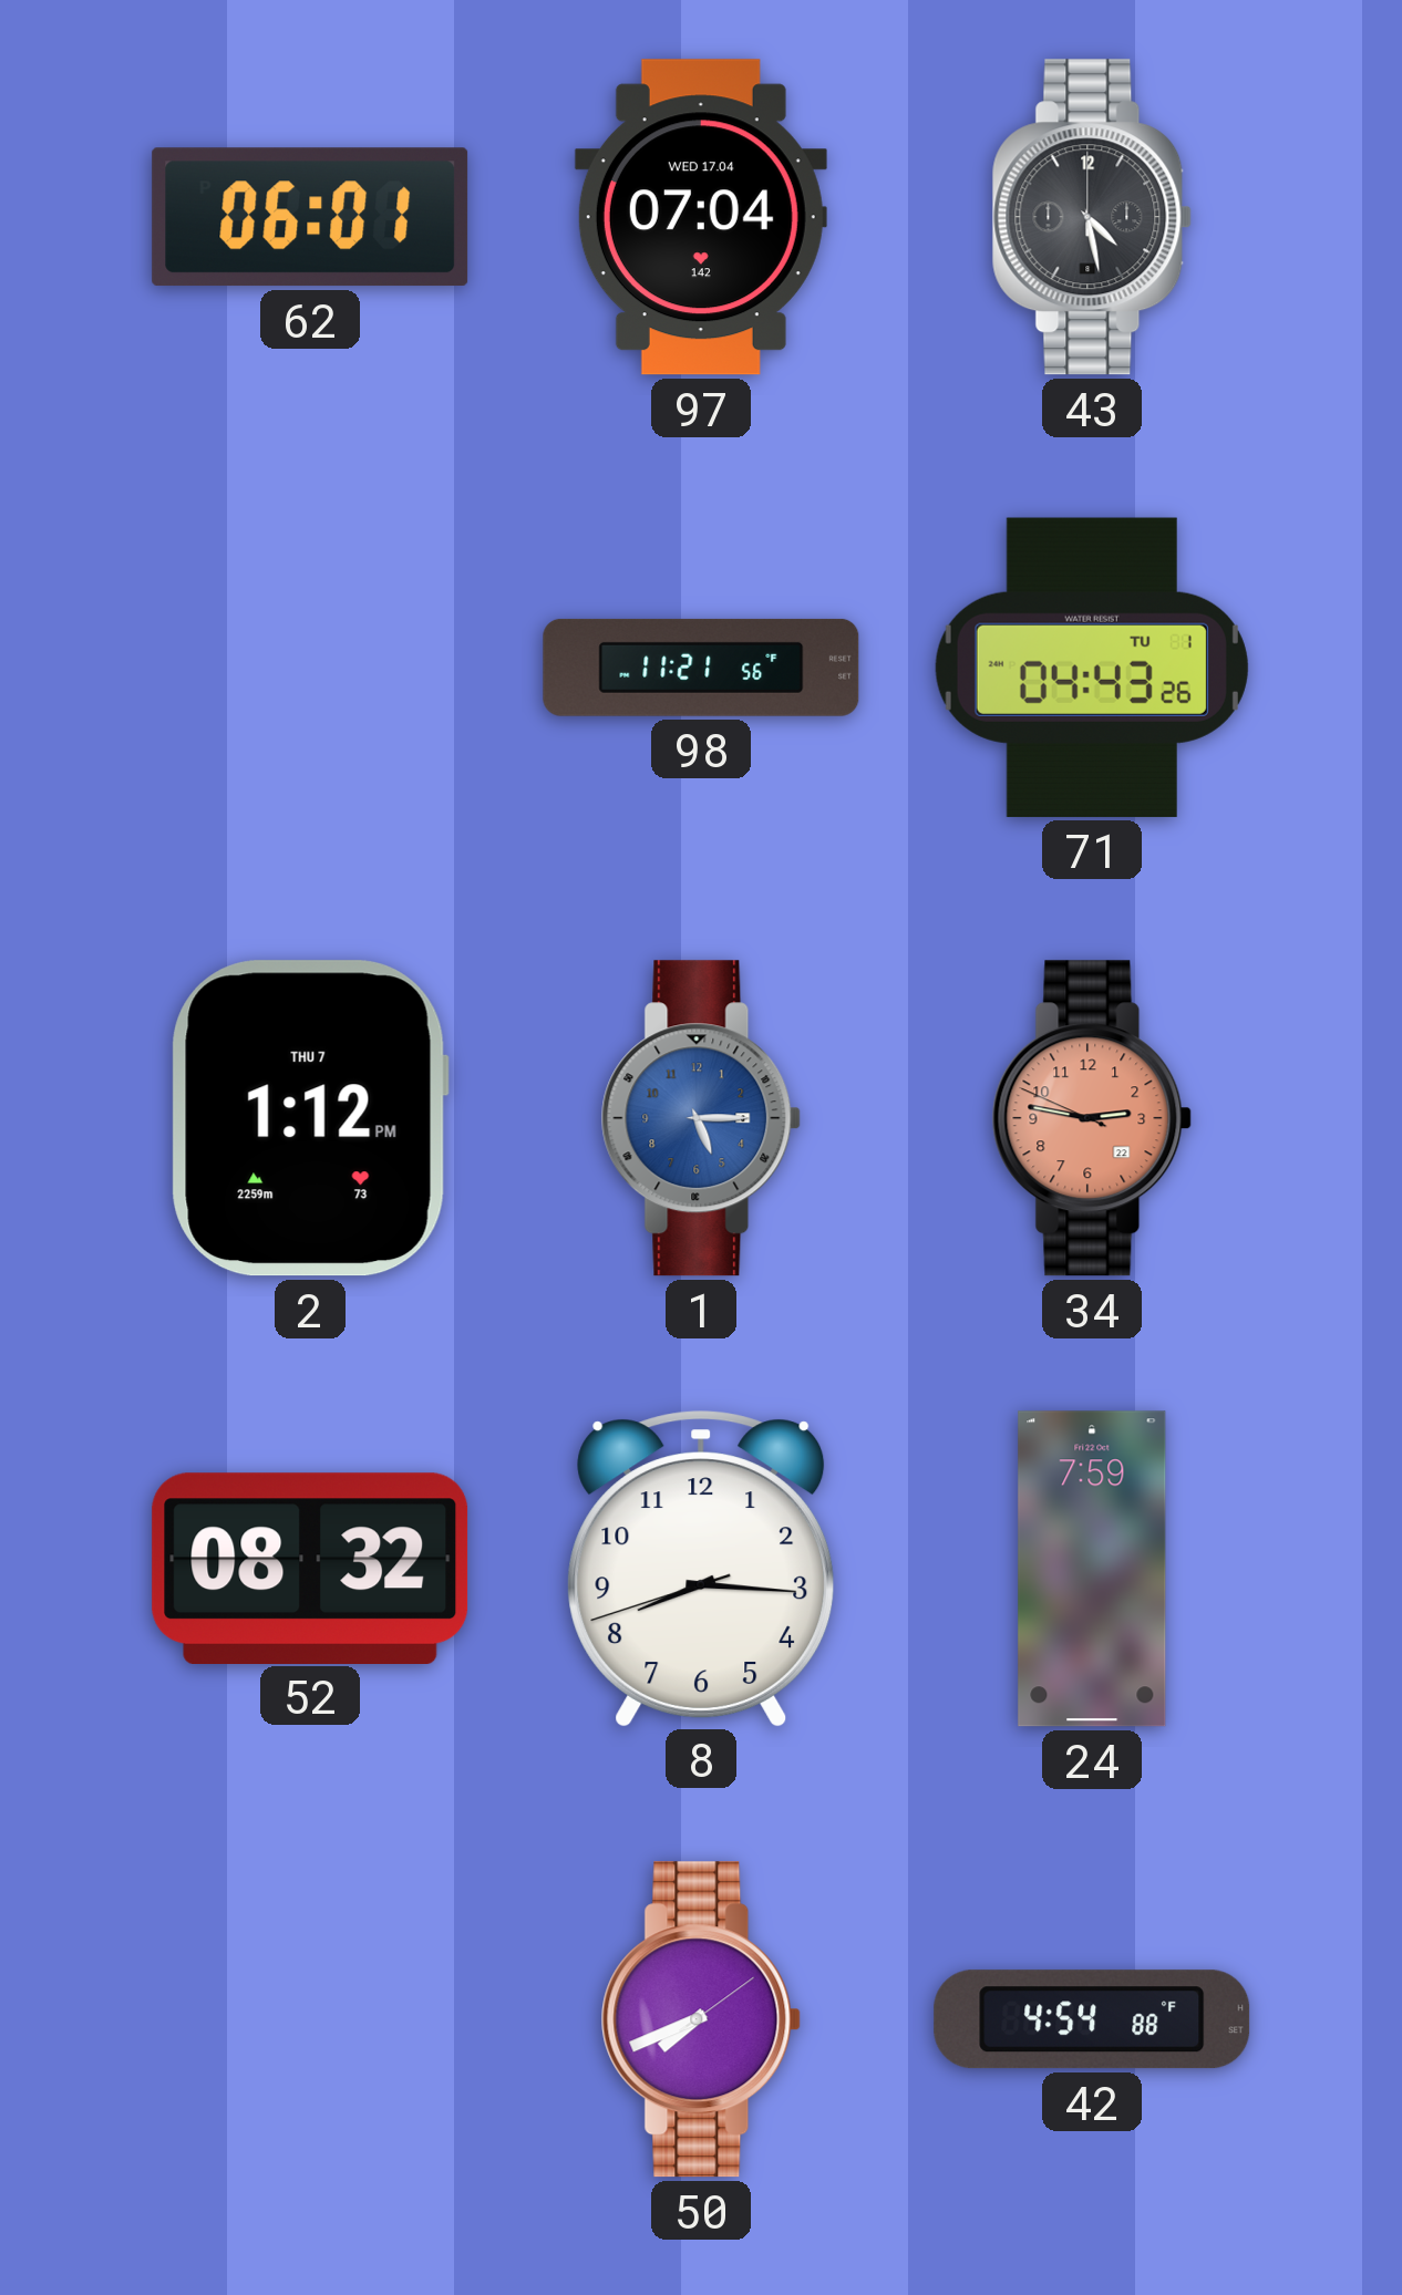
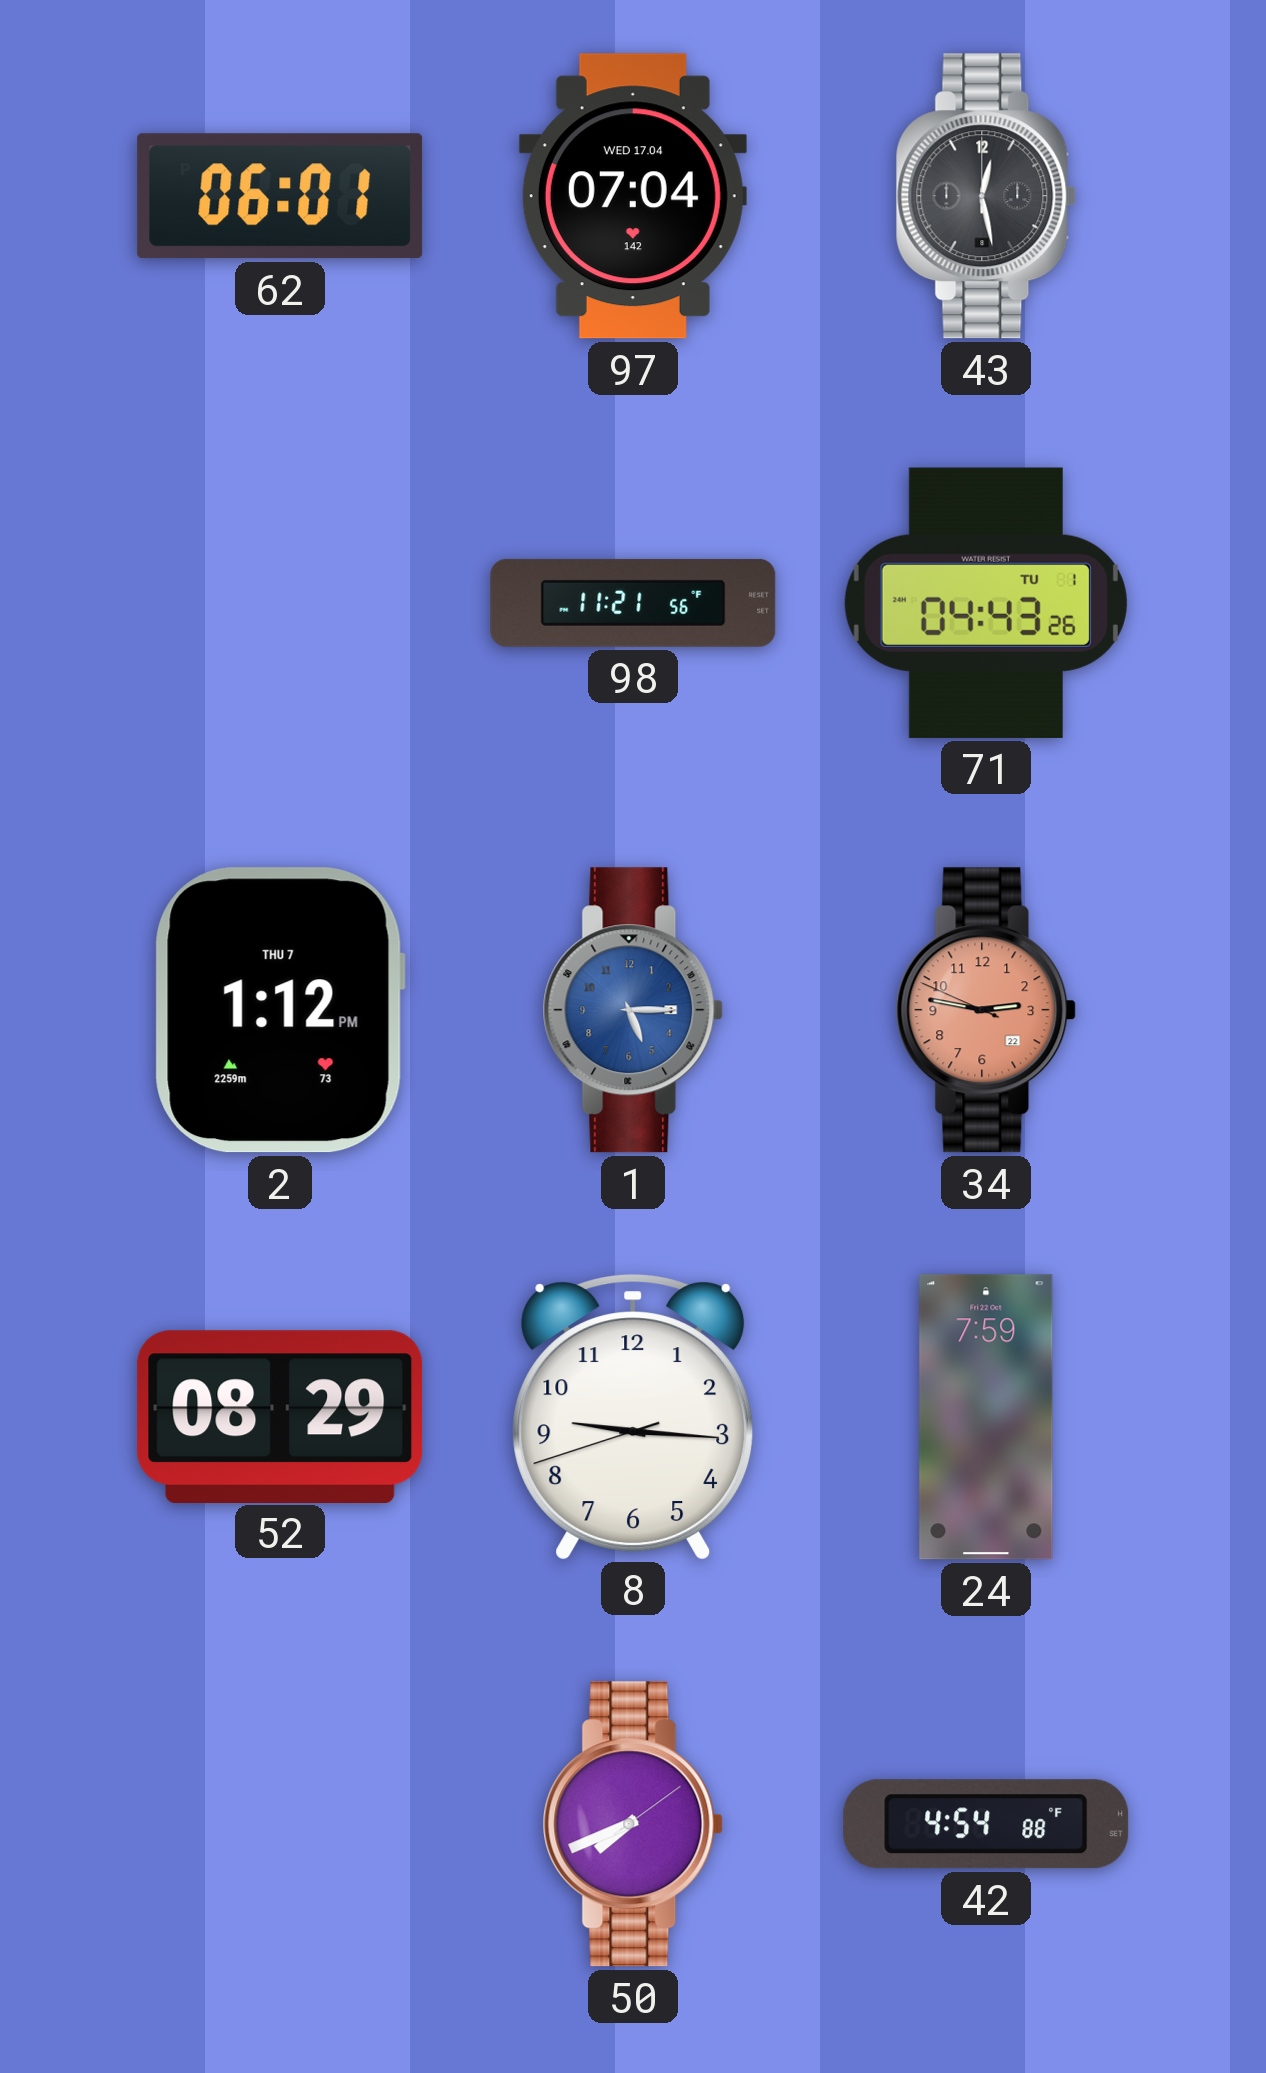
43: 4:28 -> 12:28
52: 08:32 -> 08:29
8: 8:15 -> 9:15
